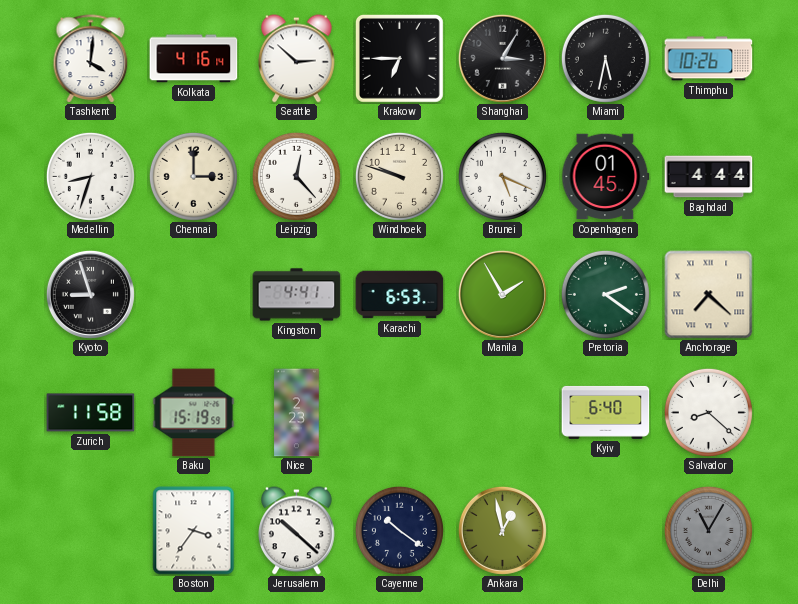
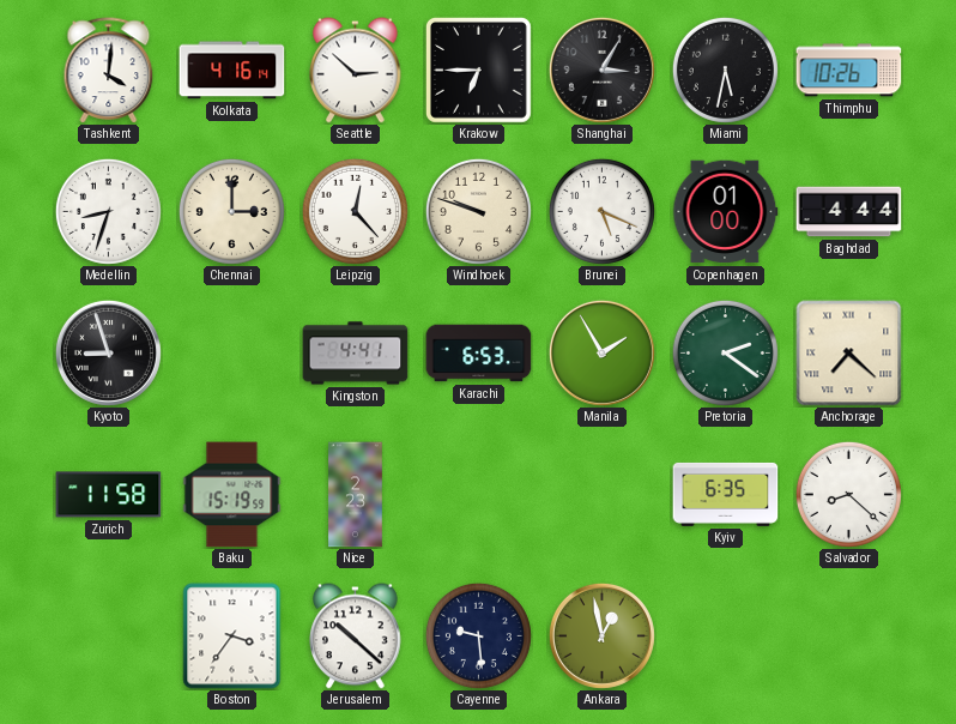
Copenhagen: 01:45 -> 01:00
Kyiv: 6:40 -> 6:35
Cayenne: 10:21 -> 9:29
Delhi: 11:05 -> none
